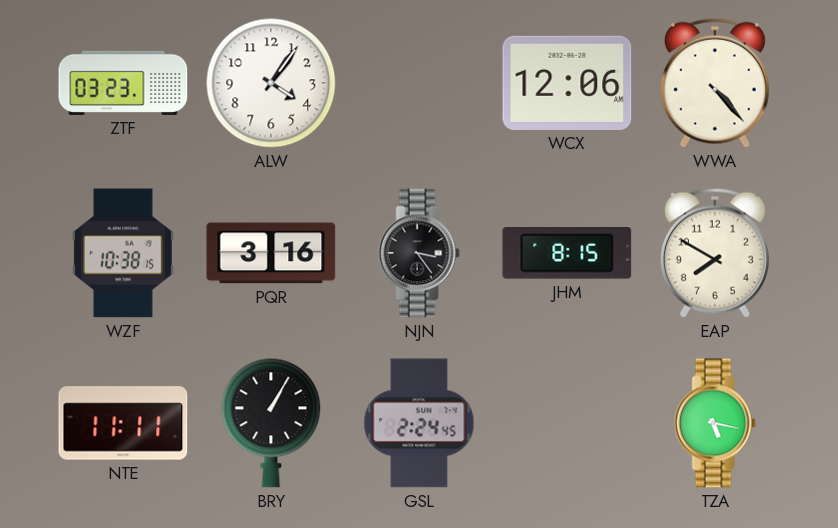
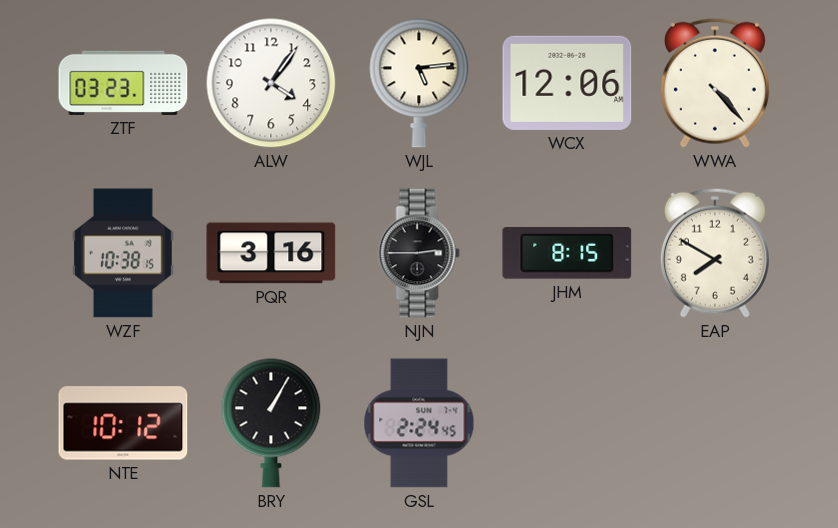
WJL: none -> 5:14
NJN: 3:24 -> 2:45
NTE: 11:11 -> 10:12
TZA: 5:17 -> none
